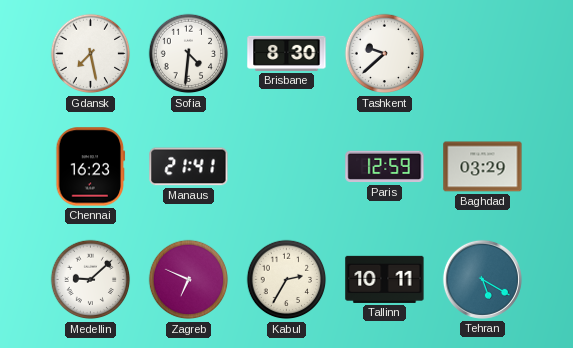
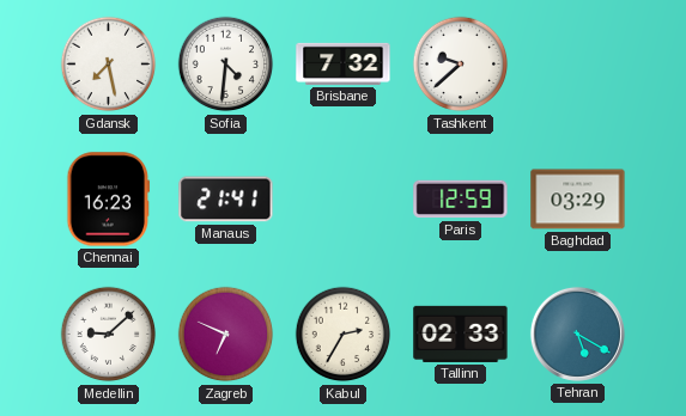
Brisbane: 8:30 -> 7:32
Tallinn: 10:11 -> 02:33
